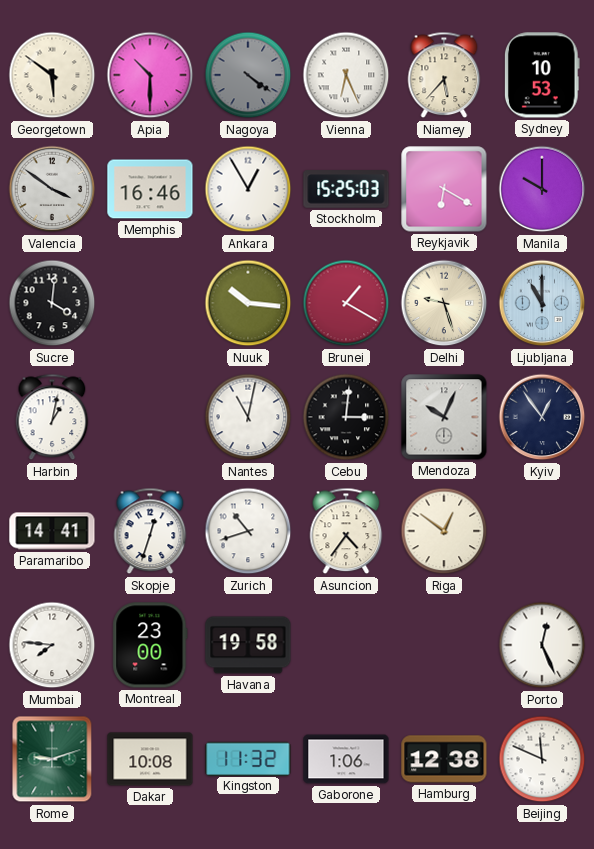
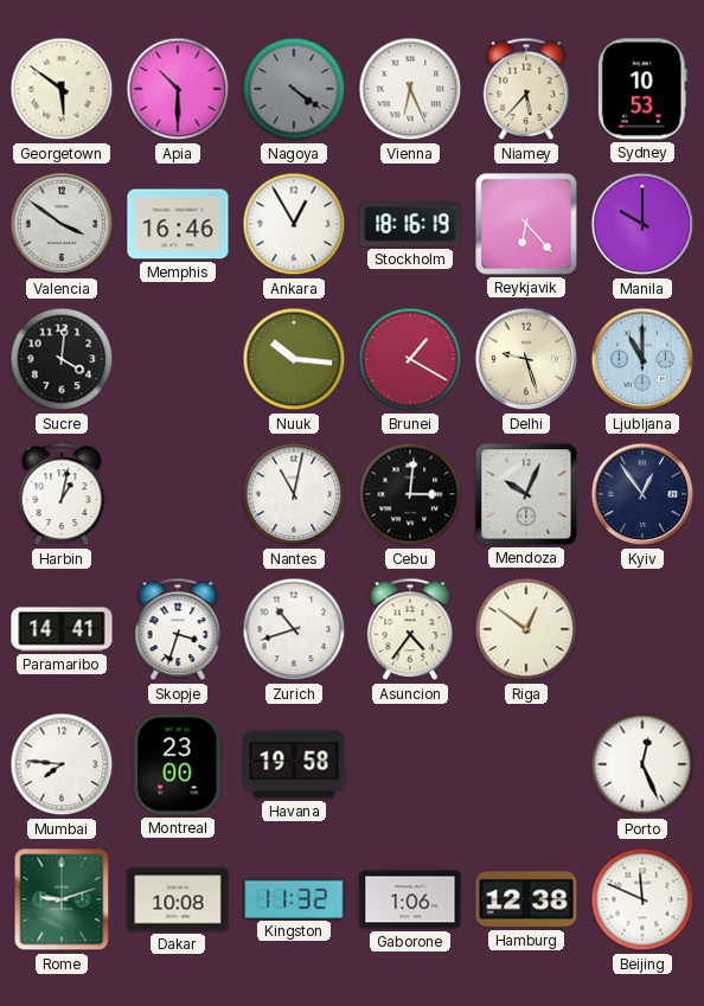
Stockholm: 15:25 -> 18:16
Reykjavik: 6:20 -> 6:23
Skopje: 12:33 -> 3:33
